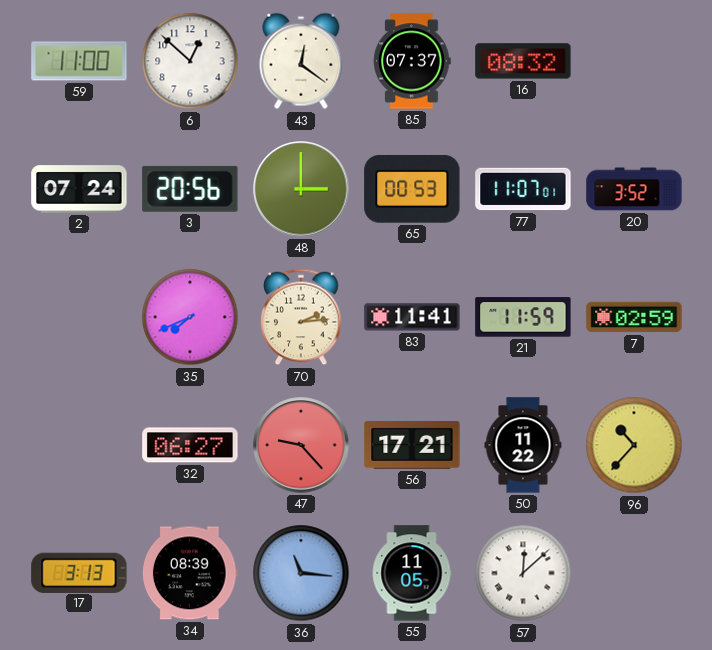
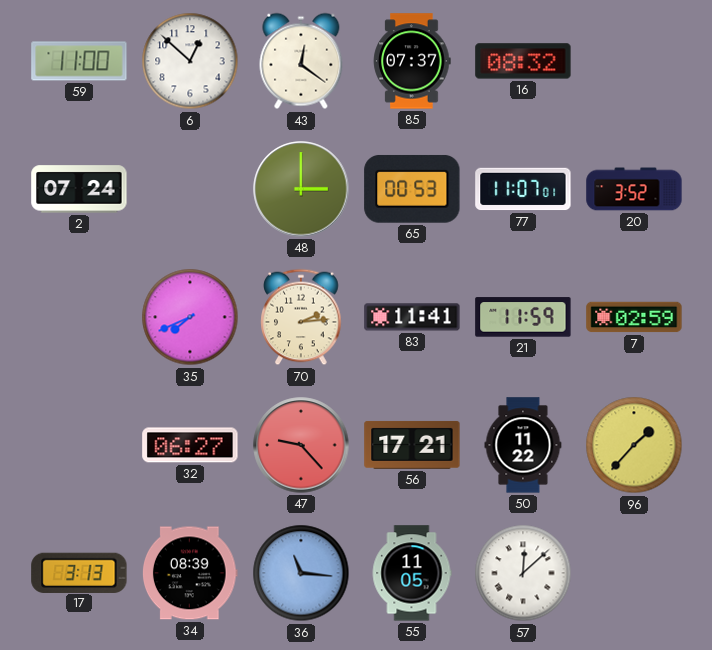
3: 20:56 -> none
96: 10:37 -> 1:37
